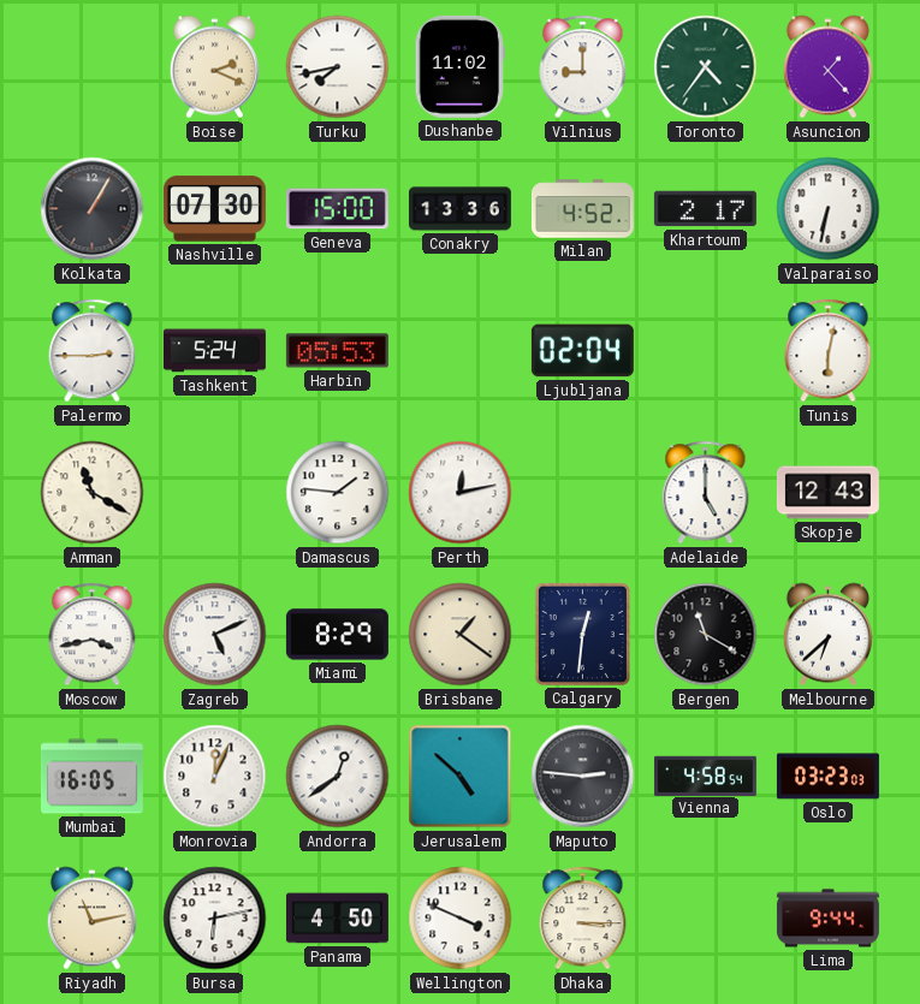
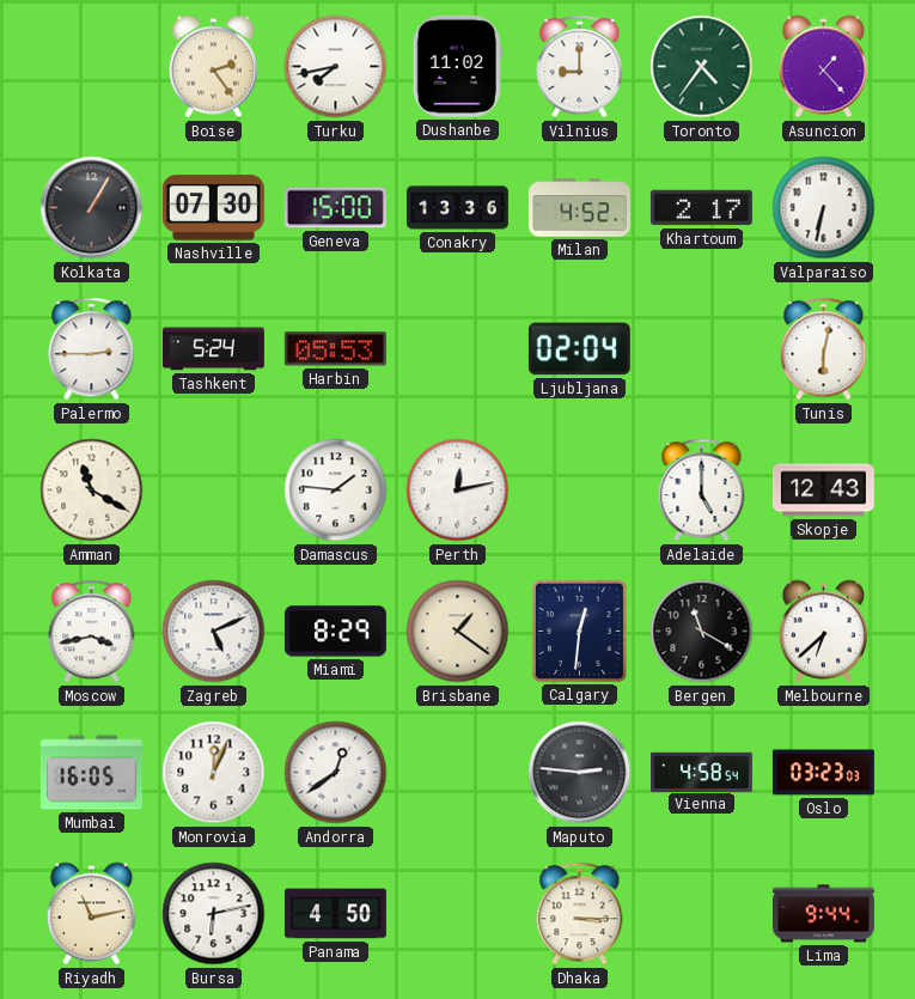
Boise: 2:19 -> 2:24
Jerusalem: 4:52 -> none
Wellington: 3:49 -> none
